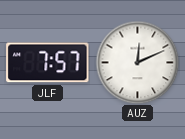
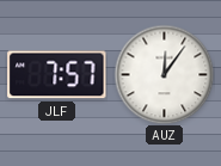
AUZ: 12:11 -> 12:06
